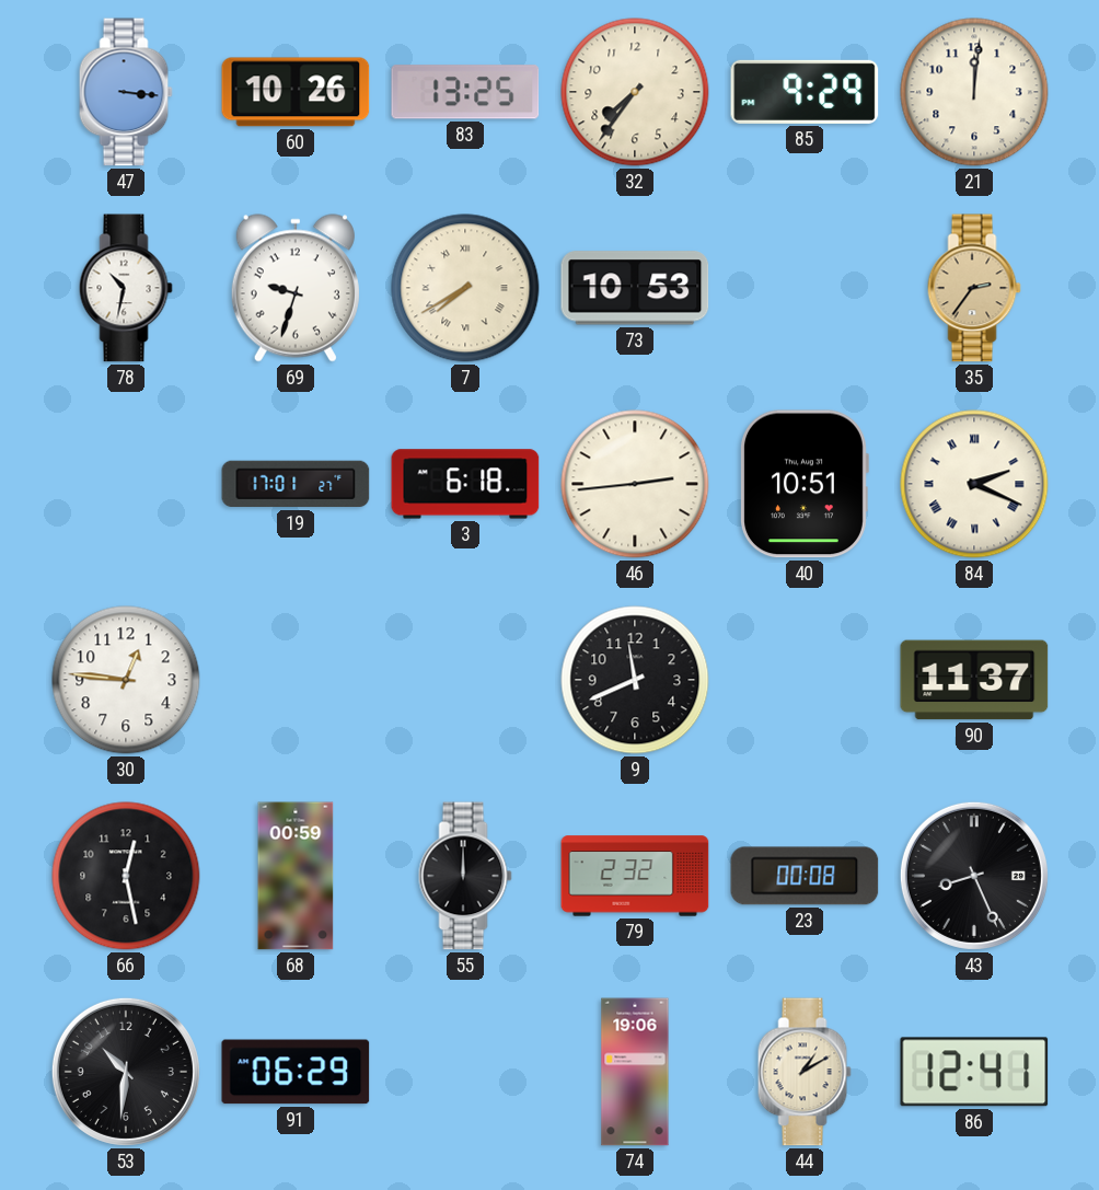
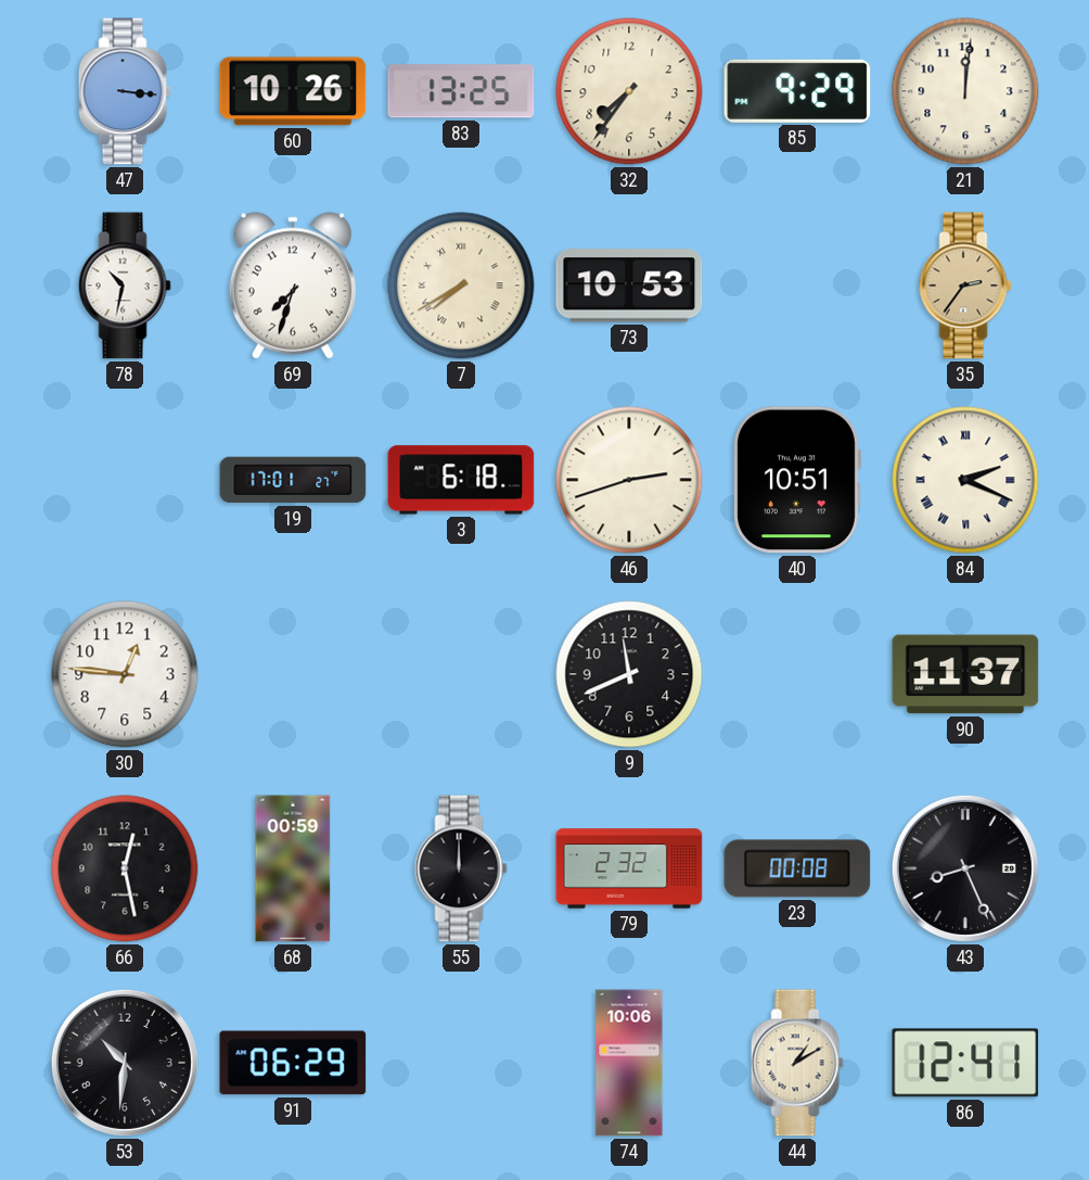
69: 9:33 -> 7:33
46: 2:44 -> 2:42
74: 19:06 -> 10:06
